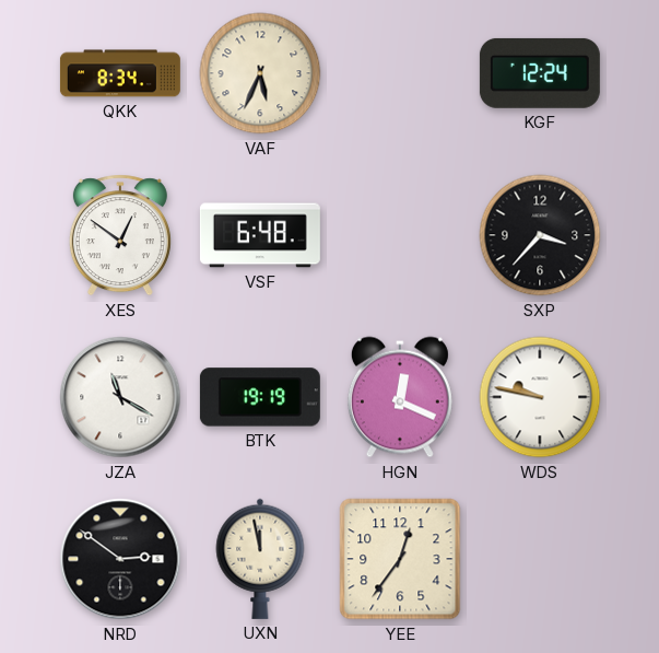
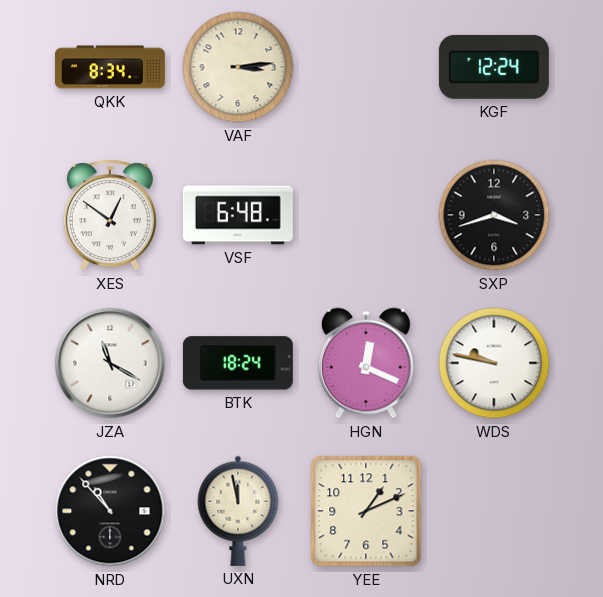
VAF: 5:34 -> 3:14
SXP: 3:37 -> 3:42
BTK: 19:19 -> 18:24
NRD: 2:51 -> 10:53
YEE: 12:36 -> 1:11
